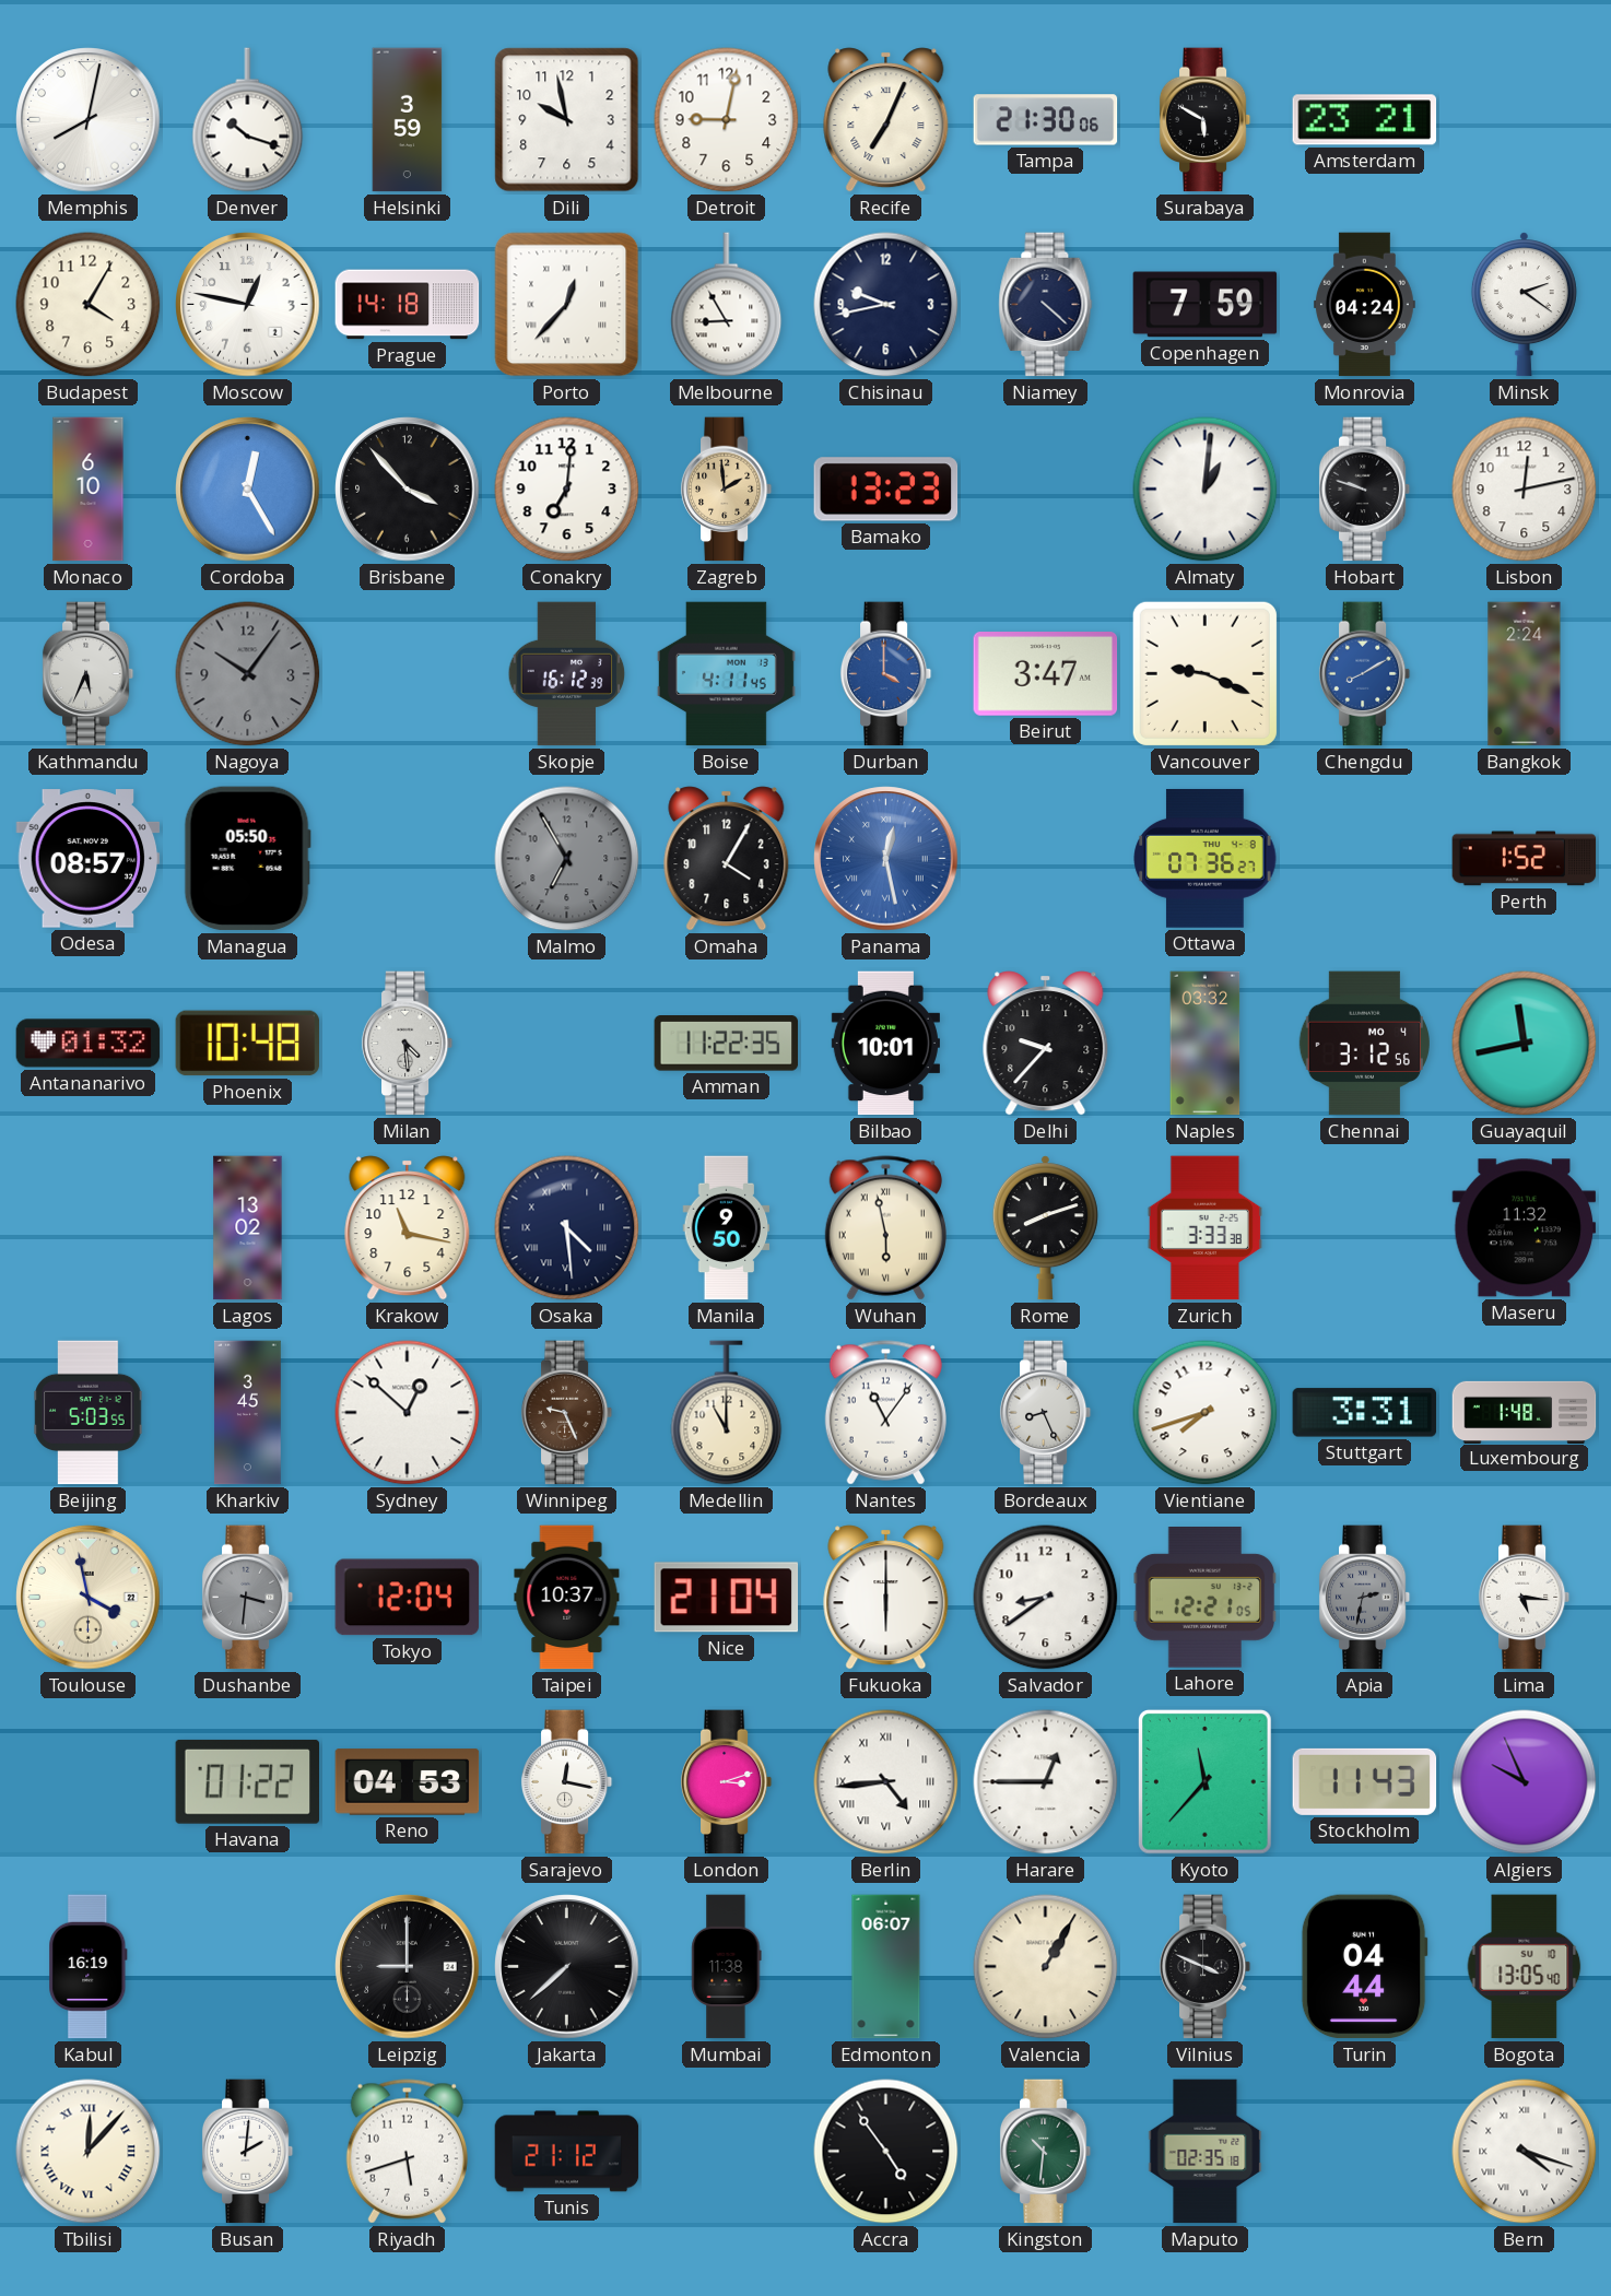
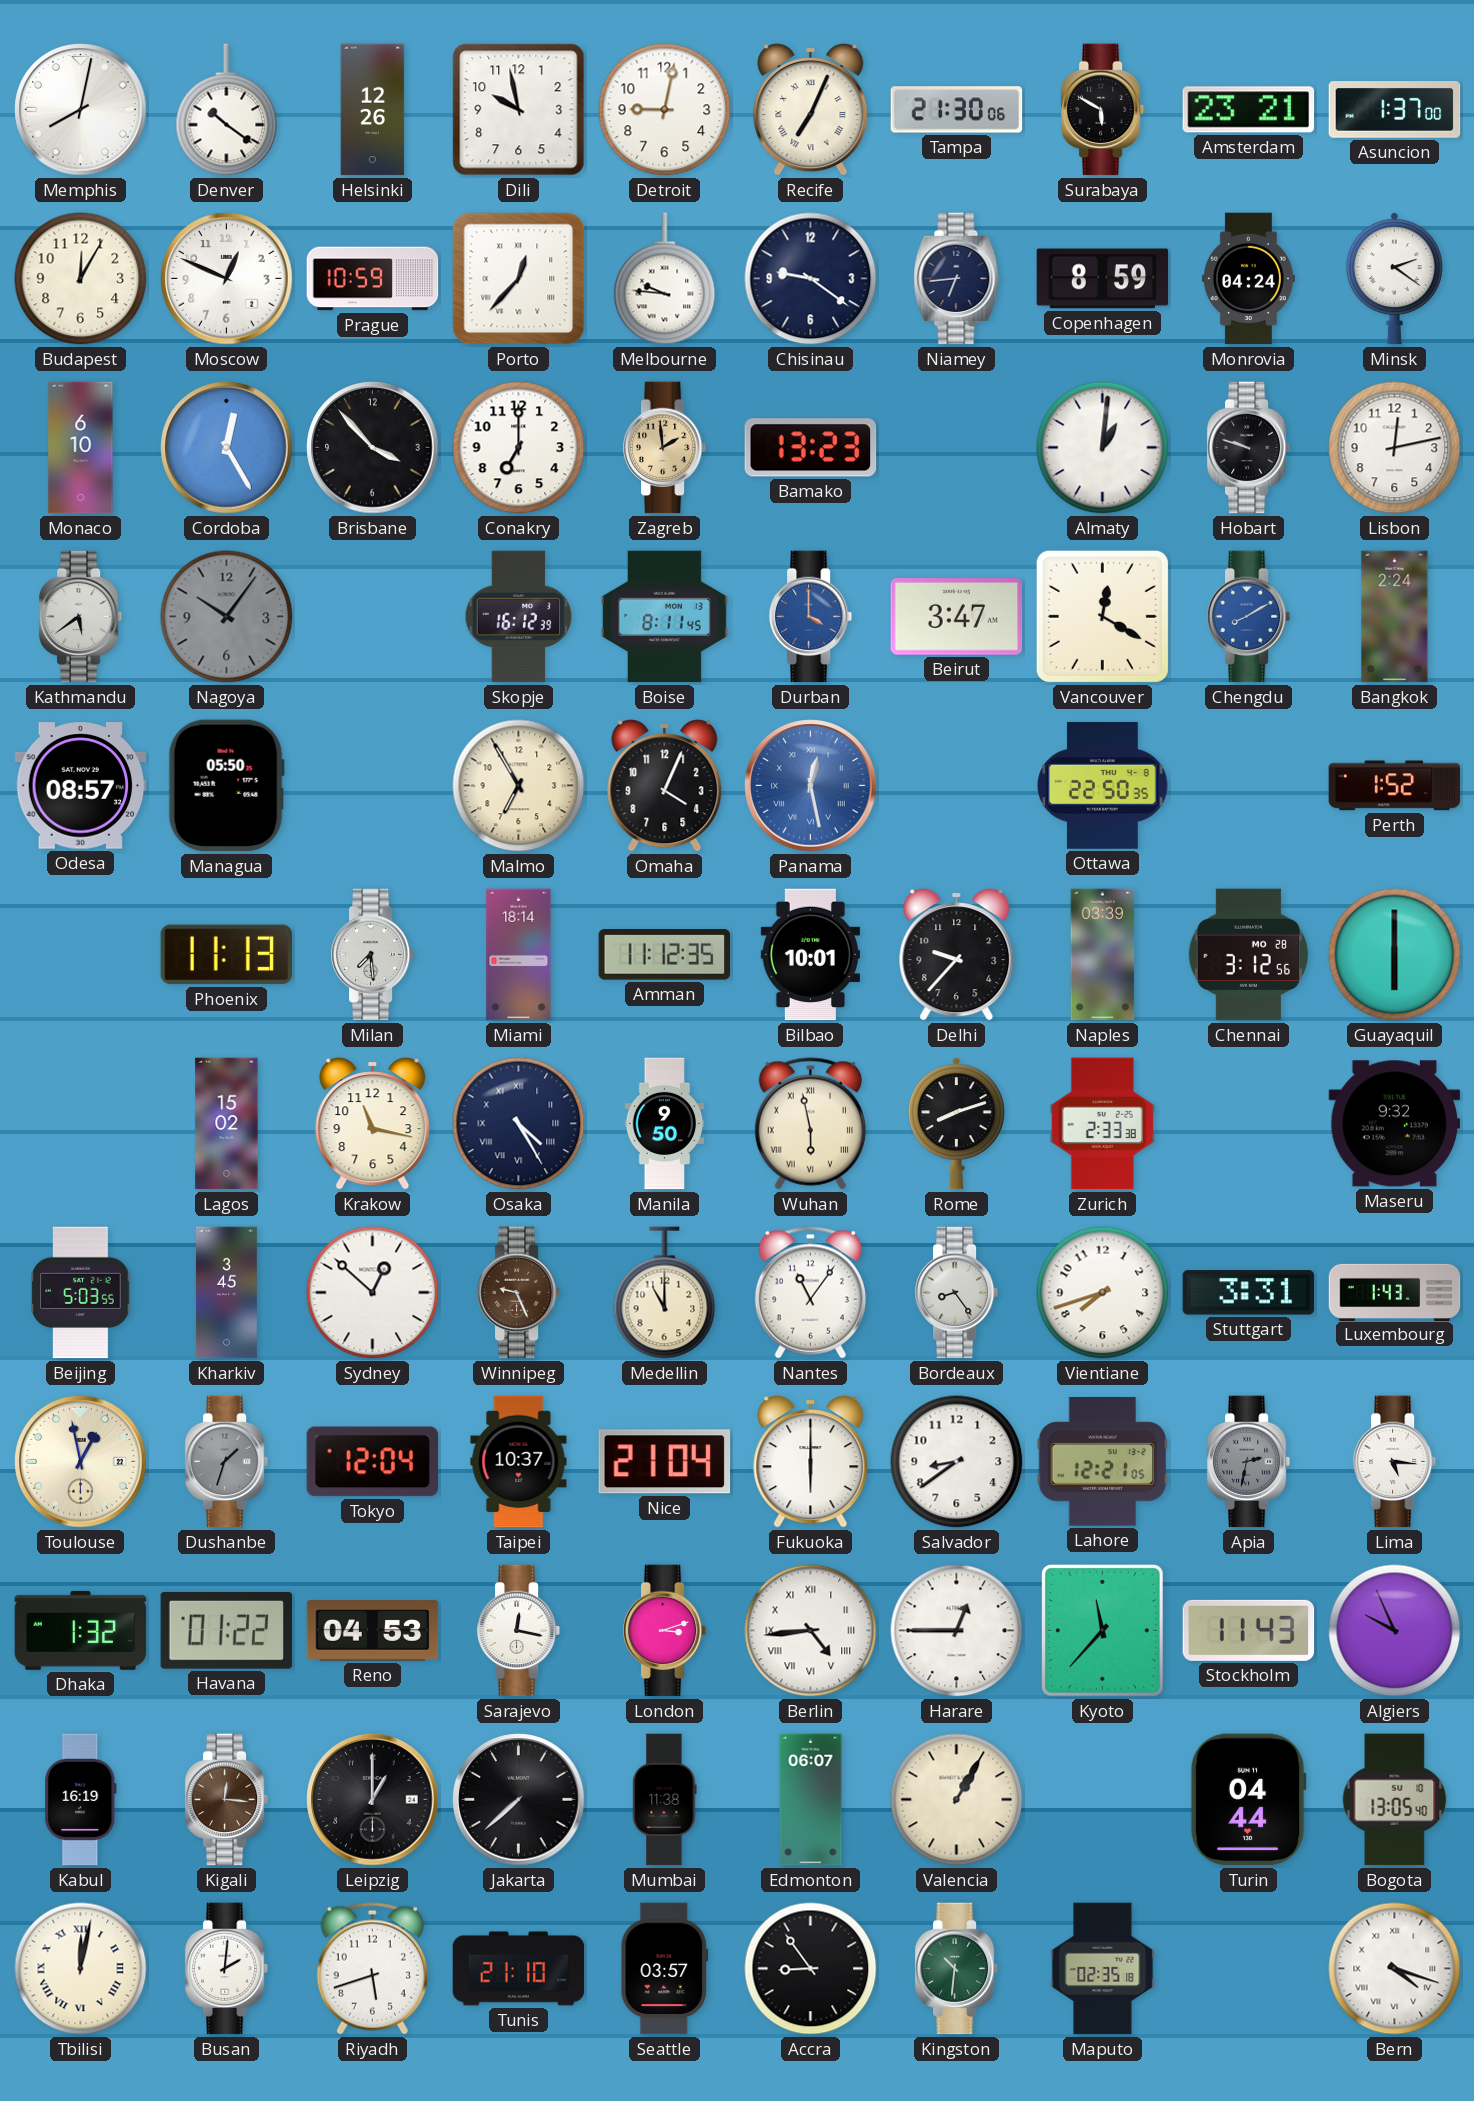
Denver: 10:18 -> 10:21
Helsinki: 3:59 -> 12:26
Asuncion: none -> 1:37
Budapest: 4:05 -> 12:05
Moscow: 12:47 -> 12:49
Prague: 14:18 -> 10:59
Melbourne: 8:55 -> 9:46
Chisinau: 9:43 -> 9:21
Niamey: 4:22 -> 6:44
Copenhagen: 7:59 -> 8:59
Conakry: 7:01 -> 7:00
Kathmandu: 5:34 -> 5:39
Boise: 4:11 -> 8:11
Vancouver: 9:19 -> 12:20
Malmo dial: grey -> cream
Omaha: 4:05 -> 4:04
Ottawa: 07:36 -> 22:50
Antananarivo: 01:32 -> none
Phoenix: 10:48 -> 11:13
Milan: 4:29 -> 7:29
Miami: none -> 18:14
Amman: 11:22 -> 11:12
Naples: 03:32 -> 03:39
Chennai date: MO 4 -> MO 28
Guayaquil: 11:43 -> 6:00
Lagos: 13:02 -> 15:02
Osaka: 4:29 -> 4:25
Zurich: 3:33 -> 2:33
Maseru: 11:32 -> 9:32
Bordeaux: 8:26 -> 8:24
Luxembourg: 1:48 -> 1:43
Toulouse: 3:58 -> 12:58
Dushanbe: 3:31 -> 1:33
Dhaka: none -> 1:32
Kigali: none -> 12:16
Leipzig: 9:00 -> 1:00
Vilnius: 3:49 -> none
Tbilisi: 12:07 -> 12:02
Tunis: 21:12 -> 21:10
Seattle: none -> 03:57
Accra: 4:54 -> 8:54
